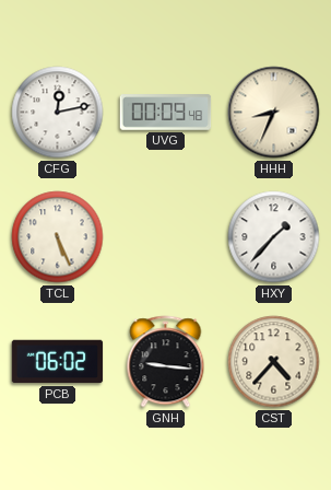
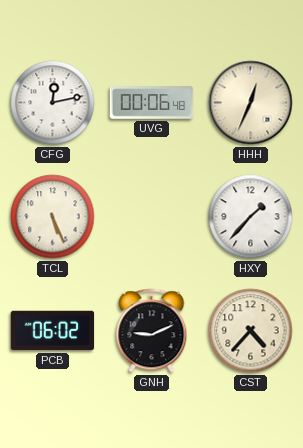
UVG: 00:09 -> 00:06
HHH: 8:34 -> 12:34
GNH: 9:16 -> 9:11
